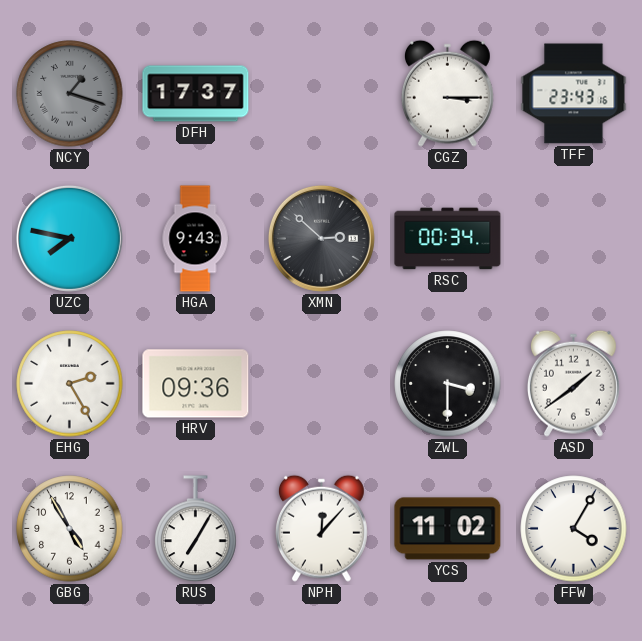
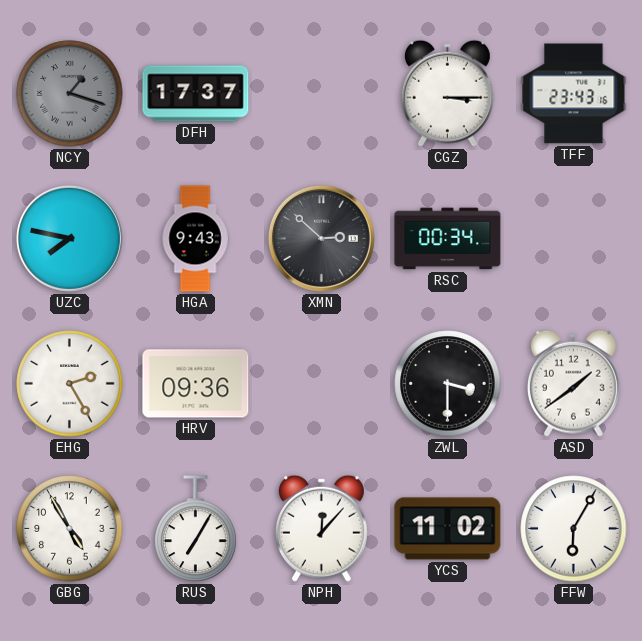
FFW: 4:05 -> 6:05
